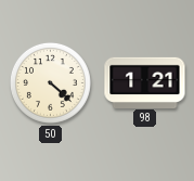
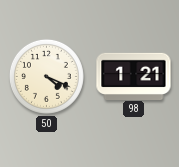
50: 4:22 -> 4:19
